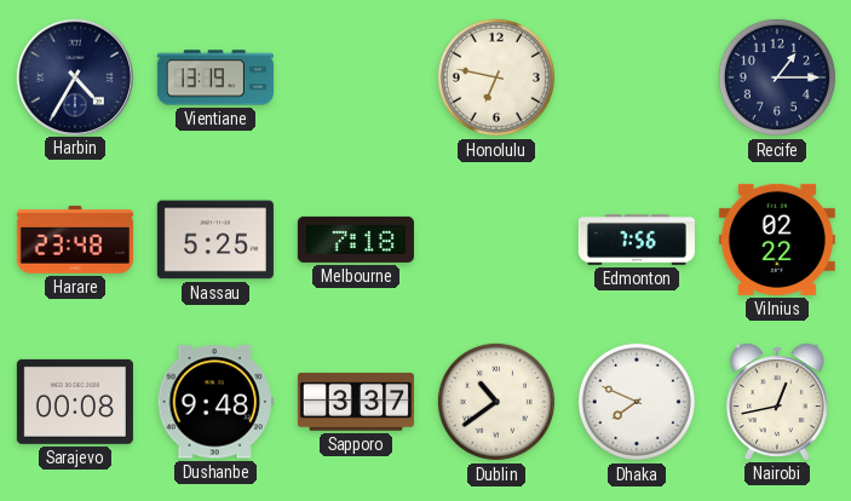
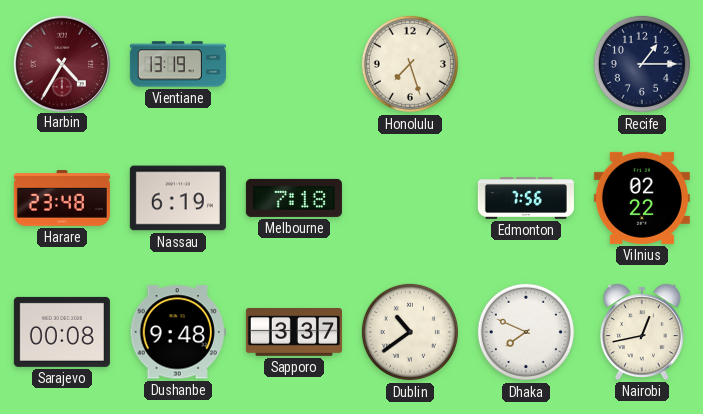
Harbin dial: navy -> burgundy
Honolulu: 6:47 -> 7:27
Nassau: 5:25 -> 6:19
